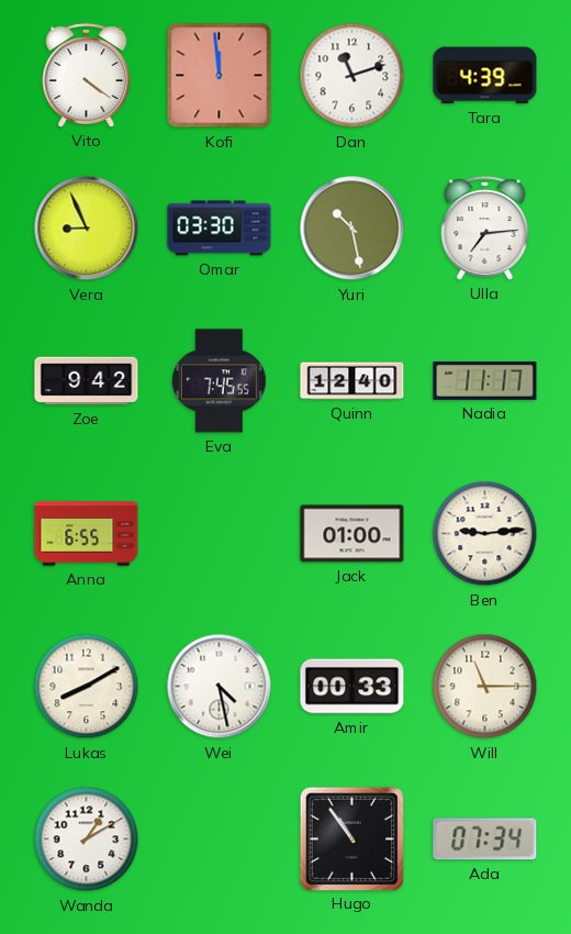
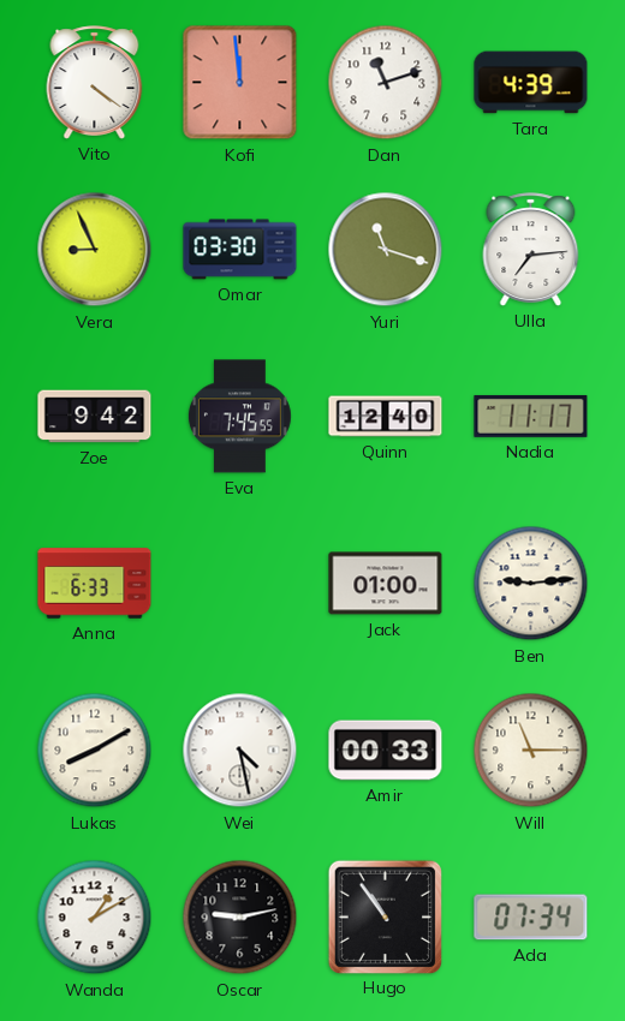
Yuri: 10:28 -> 11:18
Anna: 6:55 -> 6:33
Oscar: none -> 9:13
